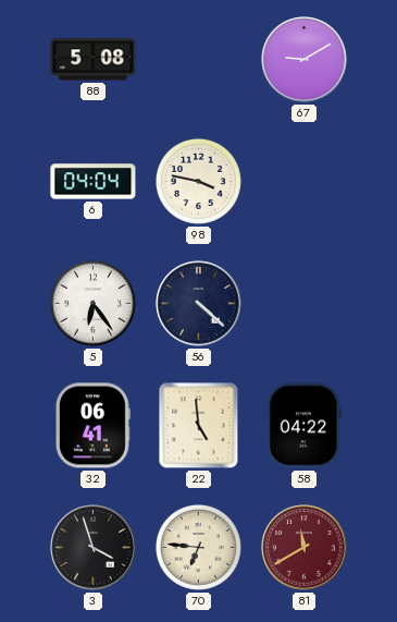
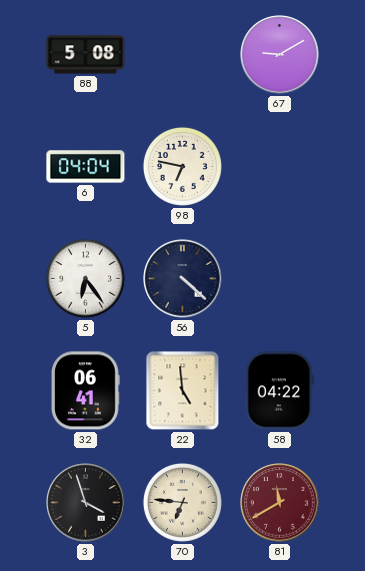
98: 3:47 -> 6:47
